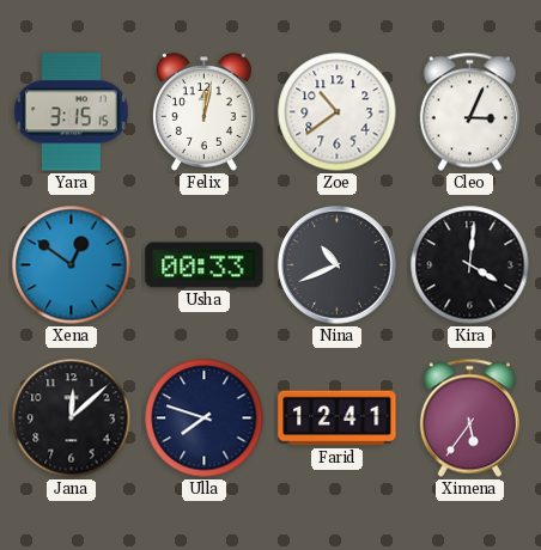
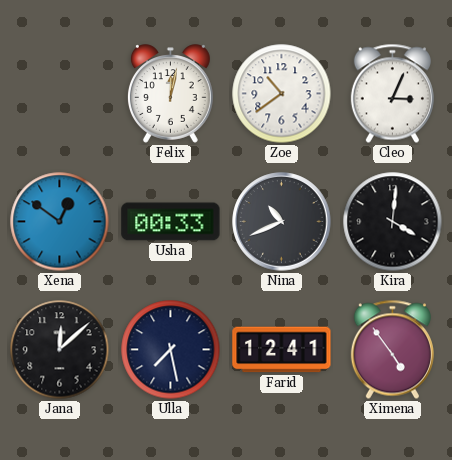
Yara: 3:15 -> none
Ulla: 7:48 -> 7:28
Ximena: 5:36 -> 4:54
